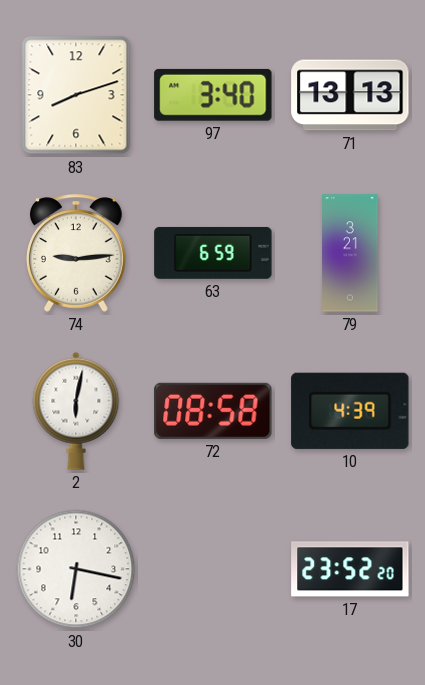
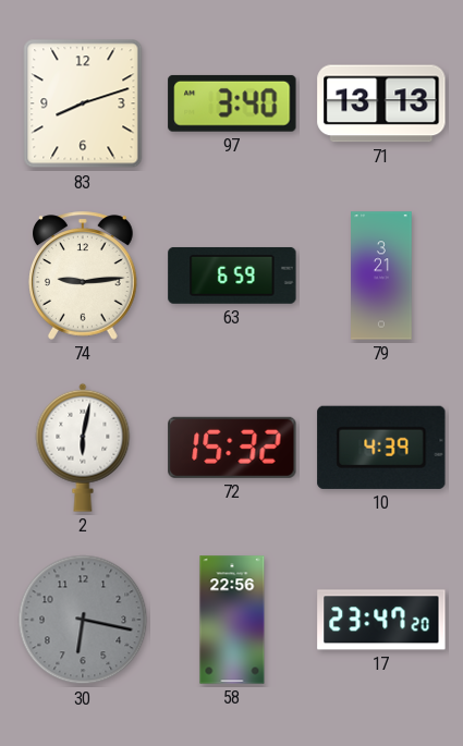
72: 08:58 -> 15:32
30 dial: white -> grey
58: none -> 22:56
17: 23:52 -> 23:47
